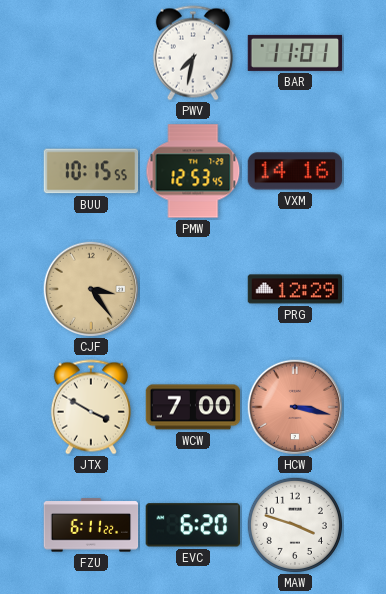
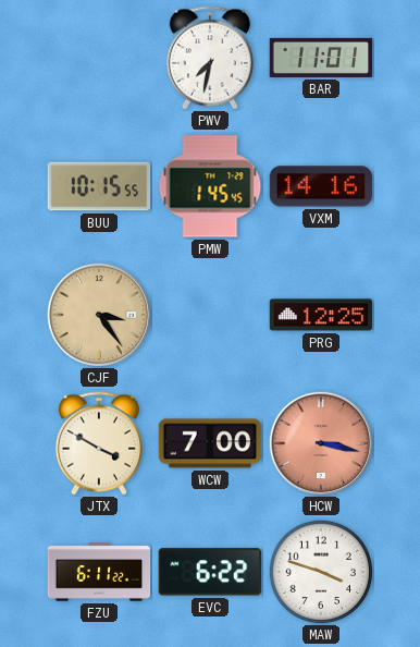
PMW: 12:53 -> 1:45
PRG: 12:29 -> 12:25
EVC: 6:20 -> 6:22
